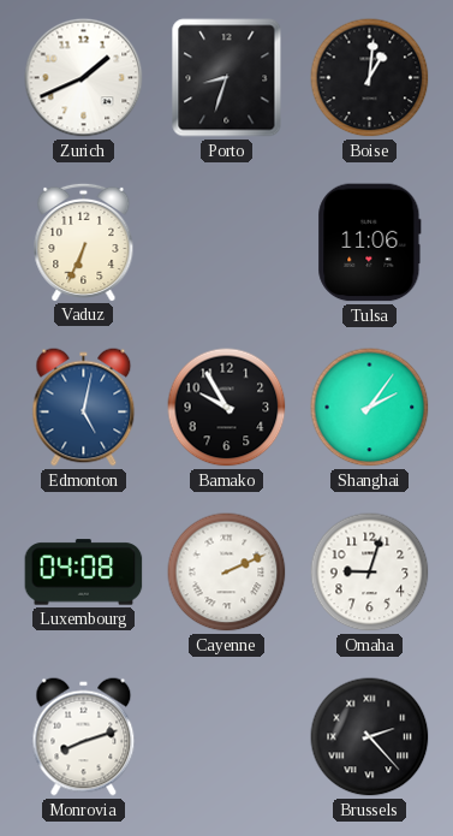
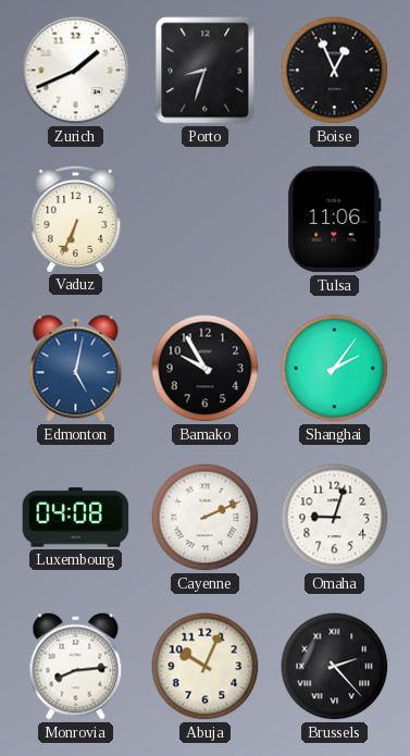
Boise: 1:01 -> 12:56
Monrovia: 8:12 -> 8:14
Abuja: none -> 10:04
